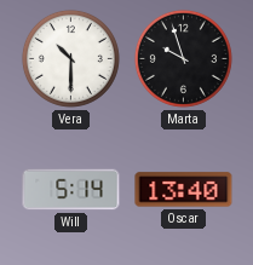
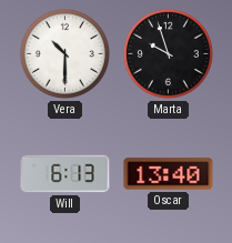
Will: 5:14 -> 6:13
